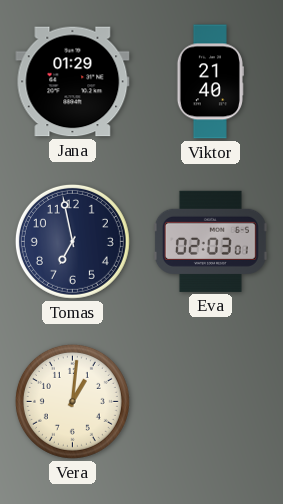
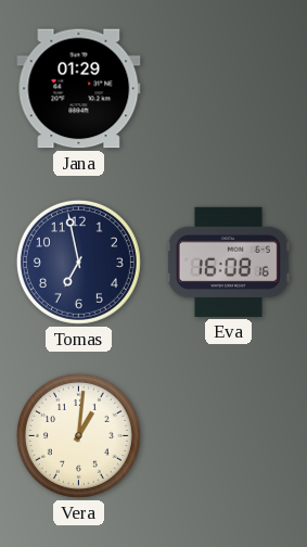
Viktor: 21:40 -> none
Eva: 02:03 -> 16:08
